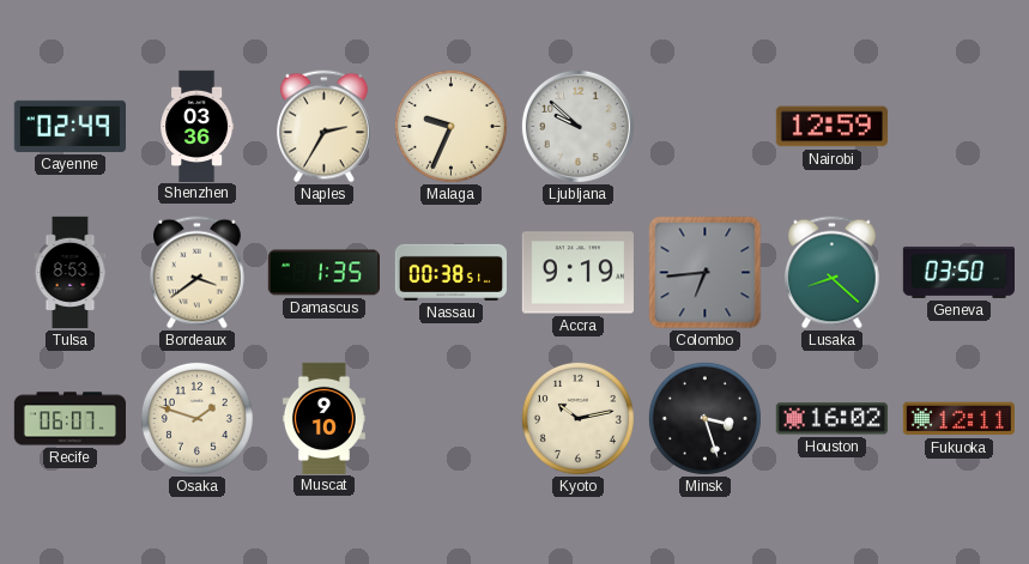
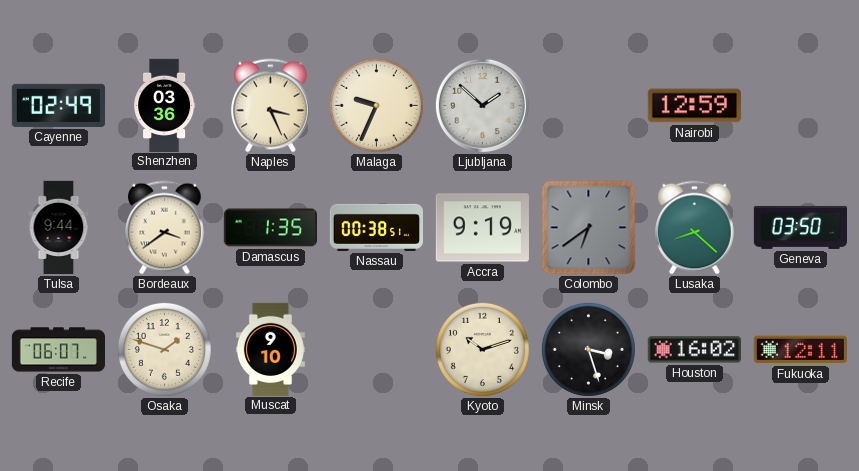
Naples: 2:35 -> 3:26
Ljubljana: 9:52 -> 1:52
Tulsa: 8:53 -> 9:44
Colombo: 6:44 -> 6:39
Kyoto: 10:13 -> 10:12
